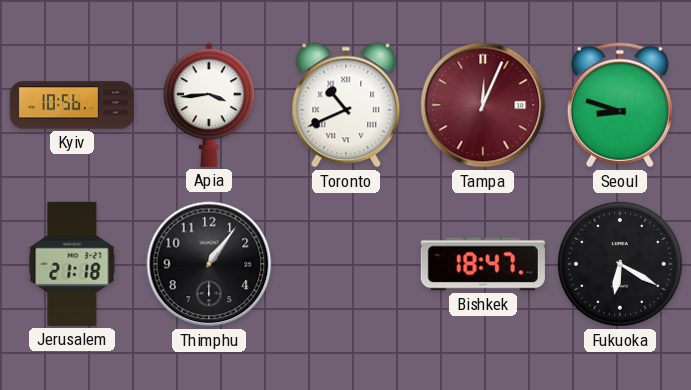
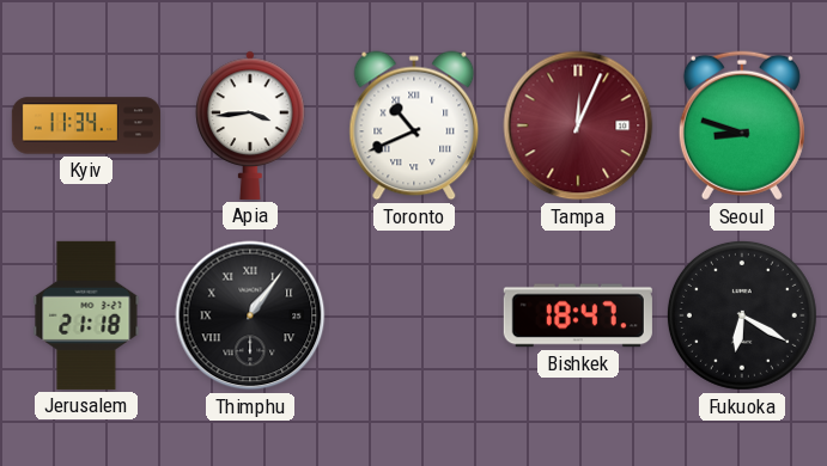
Kyiv: 10:56 -> 11:34
Thimphu numerals: Arabic -> Roman
